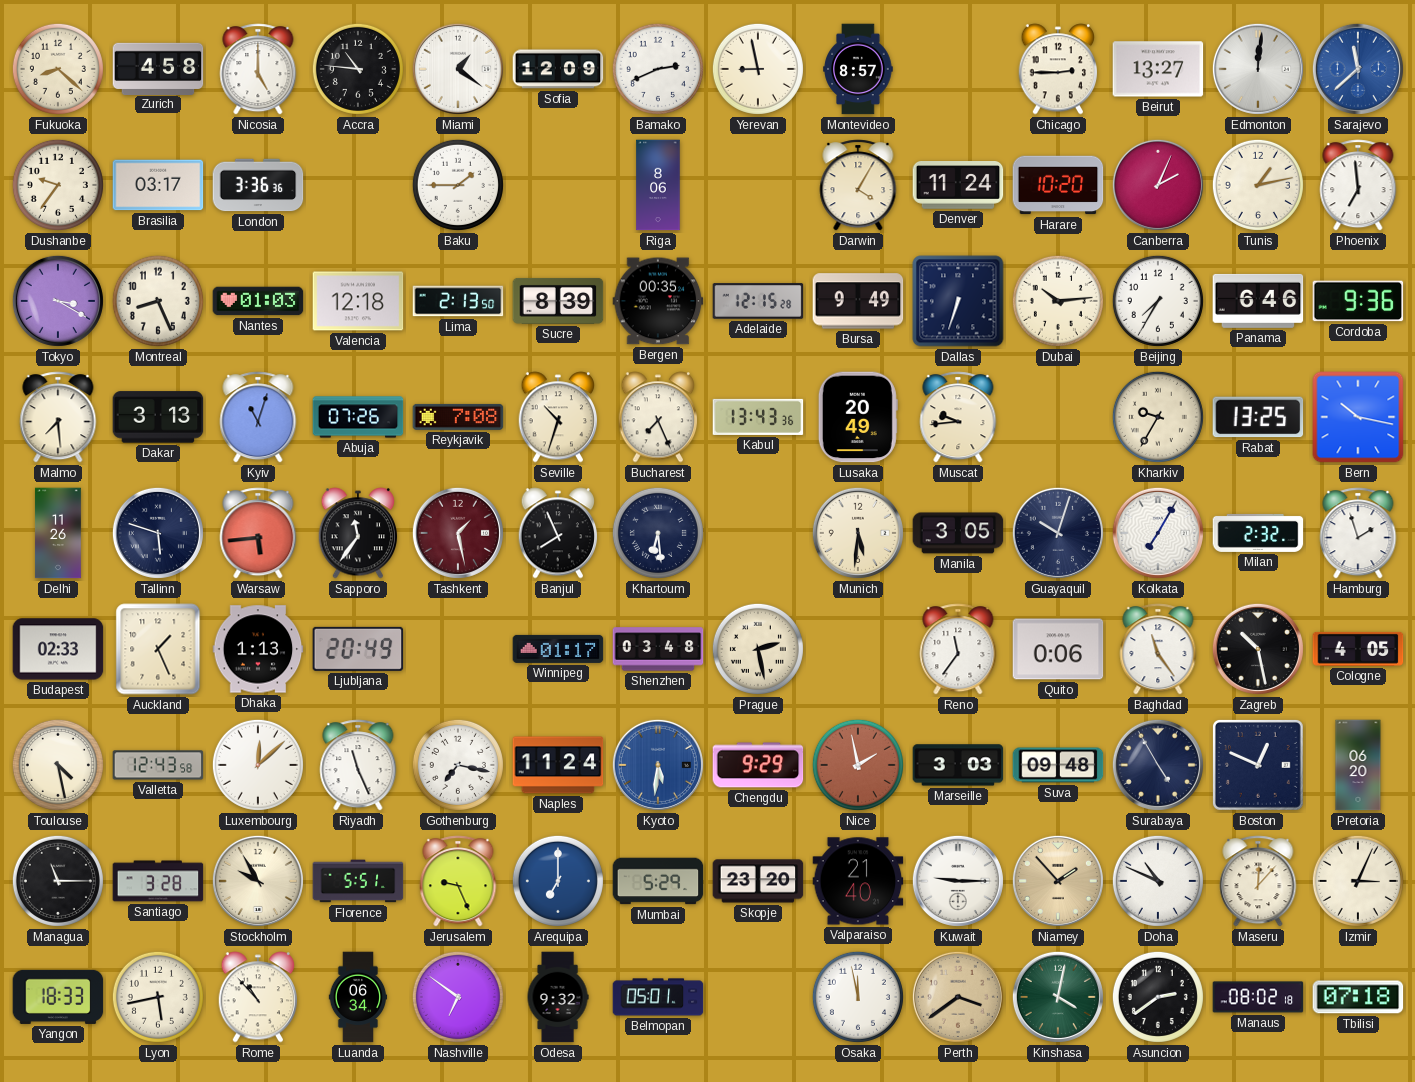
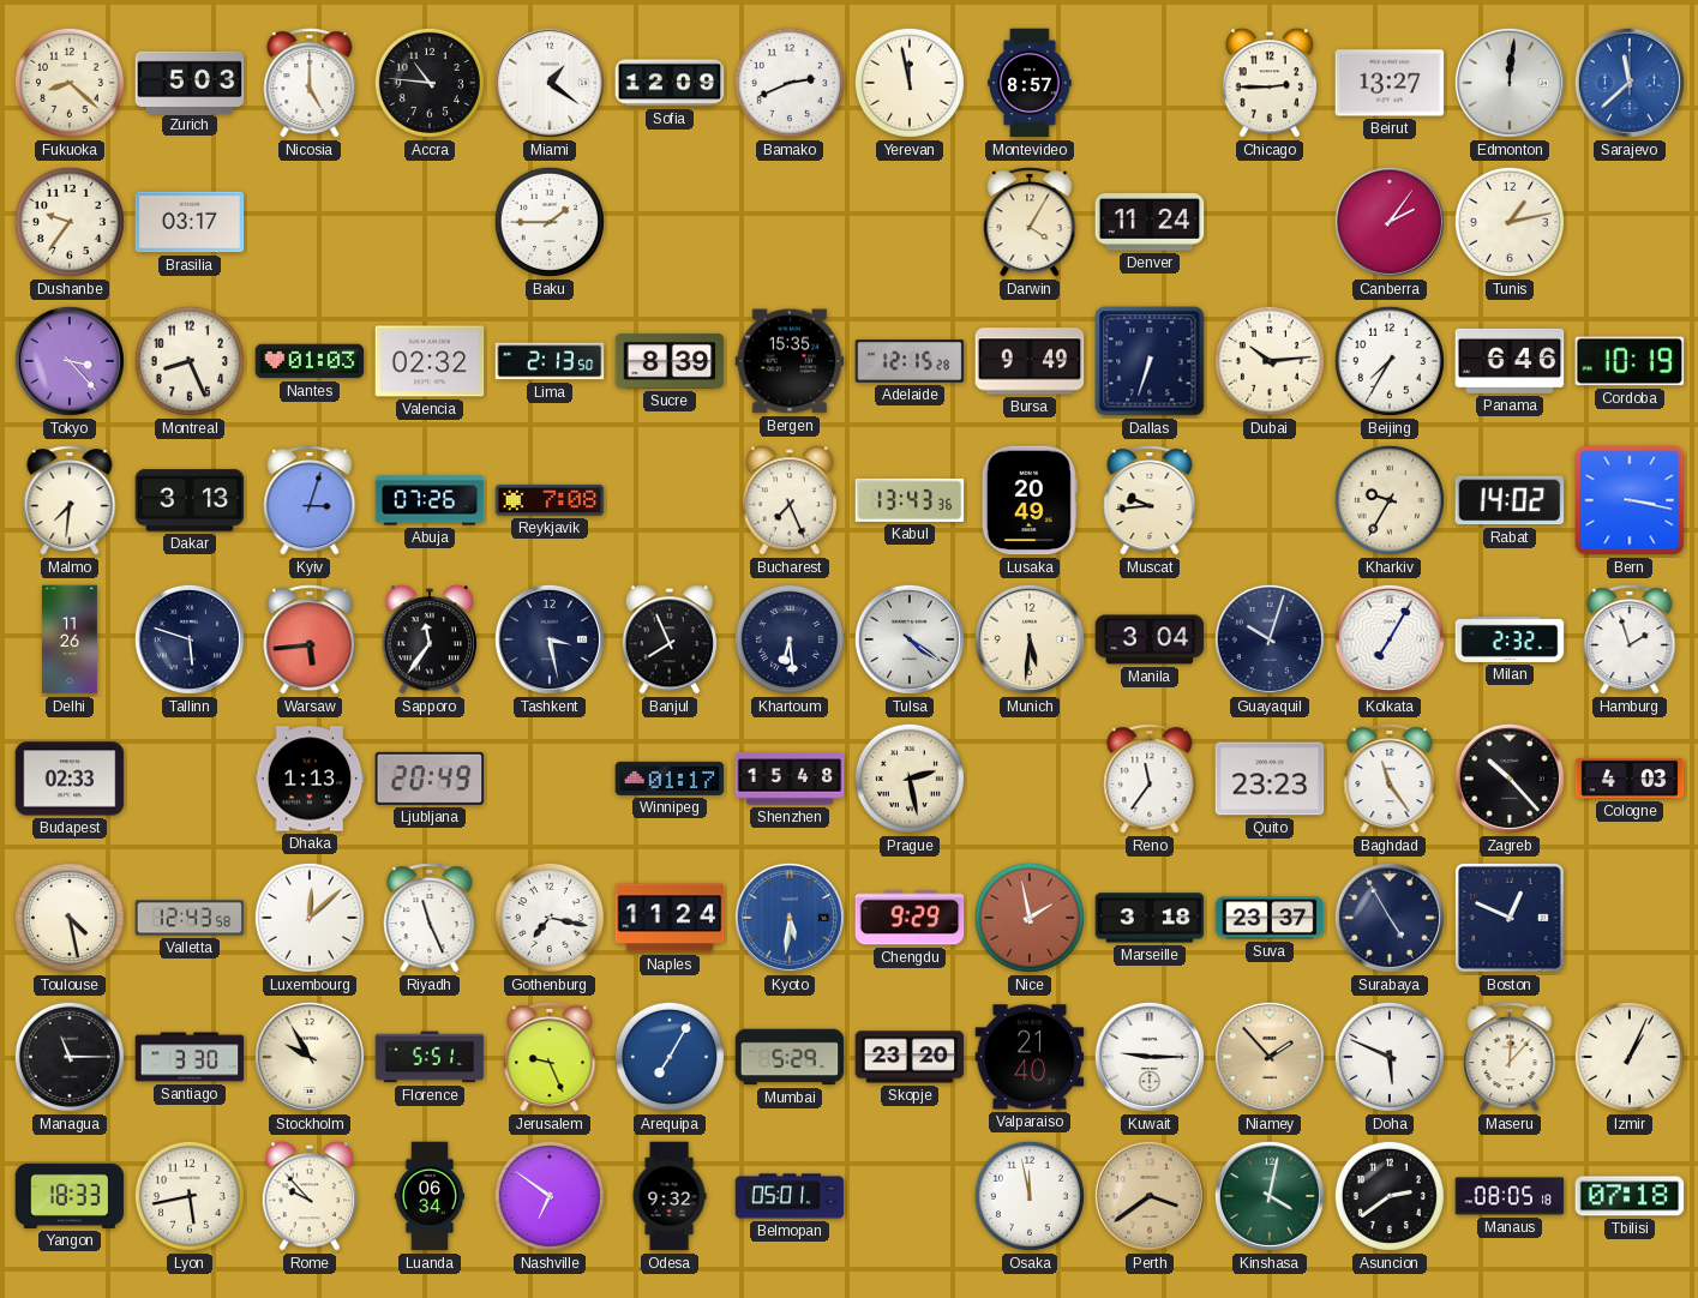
Zurich: 4:58 -> 5:03
Yerevan: 8:58 -> 11:58
London: 3:36 -> none
Riga: 8:06 -> none
Harare: 10:20 -> none
Canberra: 2:04 -> 2:06
Phoenix: 6:59 -> none
Tokyo: 3:20 -> 3:23
Valencia: 12:18 -> 02:32
Bergen: 00:35 -> 15:35
Cordoba: 9:36 -> 10:19
Malmo: 7:29 -> 7:31
Kyiv: 11:03 -> 3:03
Seville: 10:33 -> none
Rabat: 13:25 -> 14:02
Bern: 10:17 -> 3:17
Tashkent: 1:28 -> 3:28
Tashkent dial: burgundy -> navy
Tulsa: none -> 4:21
Manila: 3:05 -> 3:04
Auckland: 1:26 -> none
Shenzhen: 03:48 -> 15:48
Quito: 0:06 -> 23:23
Zagreb: 10:28 -> 10:23
Cologne: 4:05 -> 4:03
Marseille: 3:03 -> 3:18
Suva: 09:48 -> 23:37
Pretoria: 06:20 -> none
Santiago: 3:28 -> 3:30
Arequipa: 7:00 -> 7:05
Doha: 10:49 -> 5:49
Izmir: 3:04 -> 1:04
Rome: 10:53 -> 9:53
Manaus: 08:02 -> 08:05
